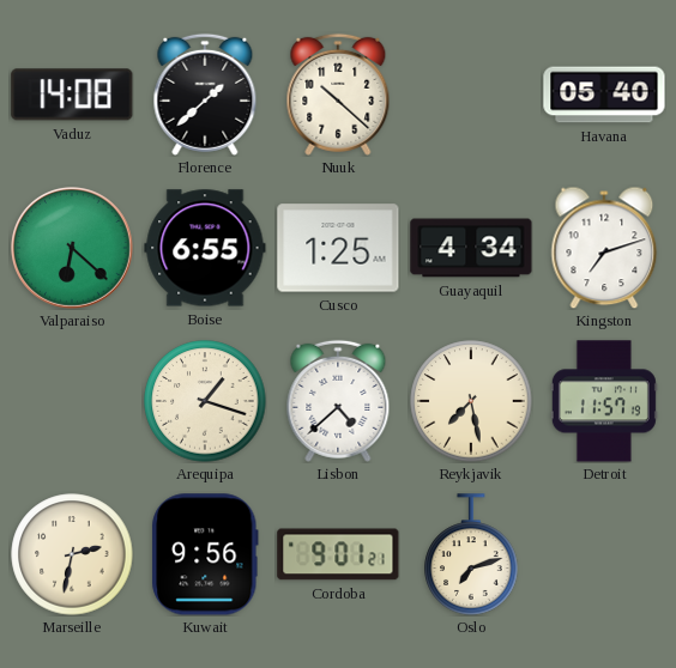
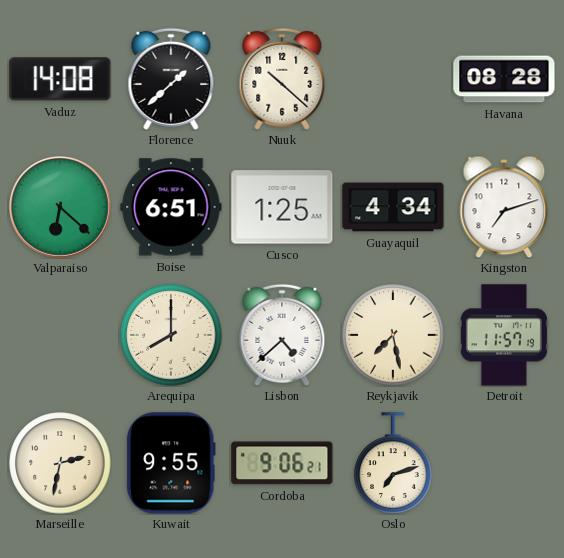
Havana: 05:40 -> 08:28
Boise: 6:55 -> 6:51
Arequipa: 1:18 -> 8:00
Kuwait: 9:56 -> 9:55
Cordoba: 9:01 -> 9:06
